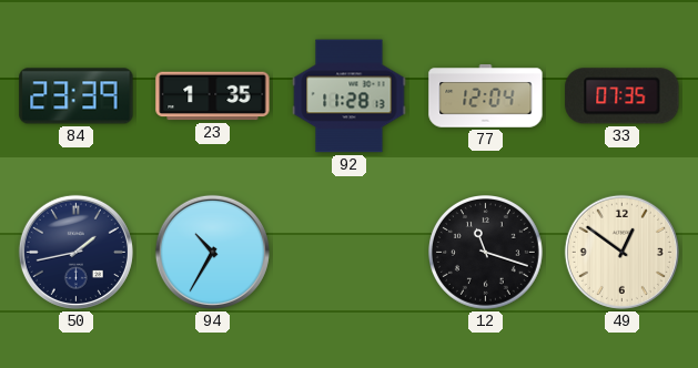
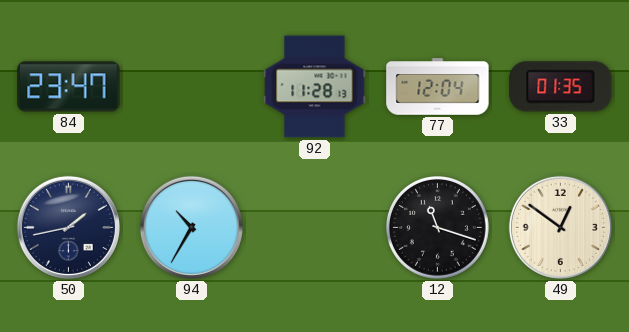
84: 23:39 -> 23:47
23: 1:35 -> none
33: 07:35 -> 01:35
